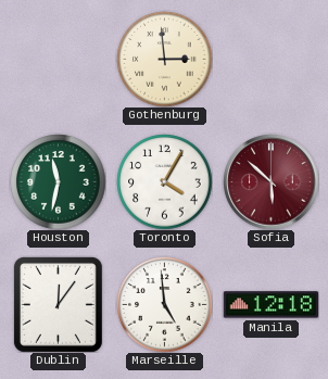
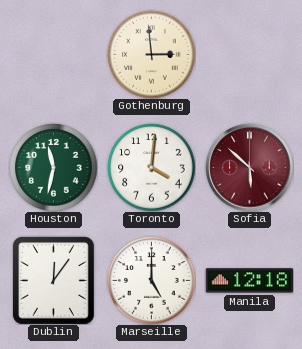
Toronto: 4:05 -> 4:01
Marseille: 4:59 -> 5:00
